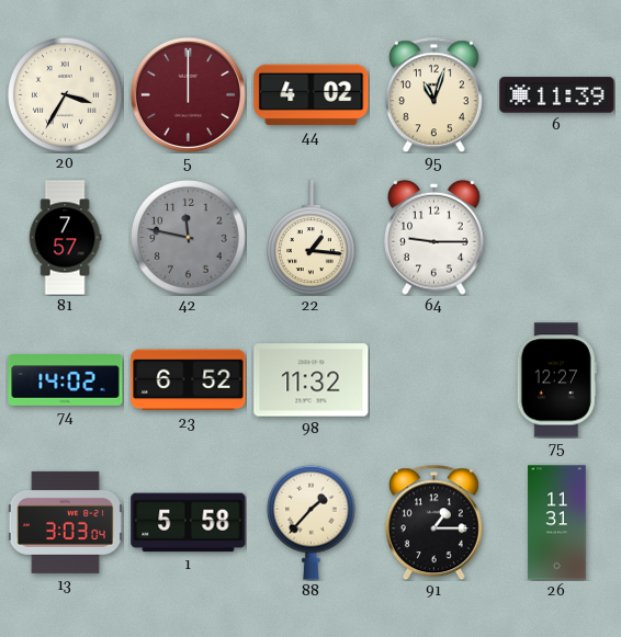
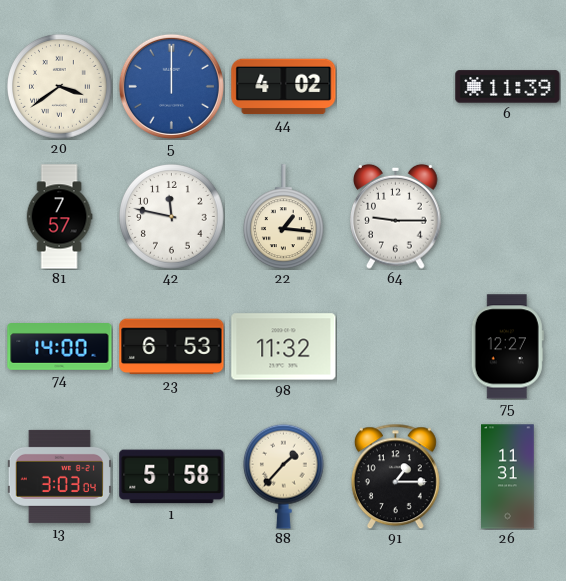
20: 3:35 -> 3:39
5 dial: burgundy -> blue
95: 11:03 -> none
42 dial: grey -> white
74: 14:02 -> 14:00
23: 6:52 -> 6:53
